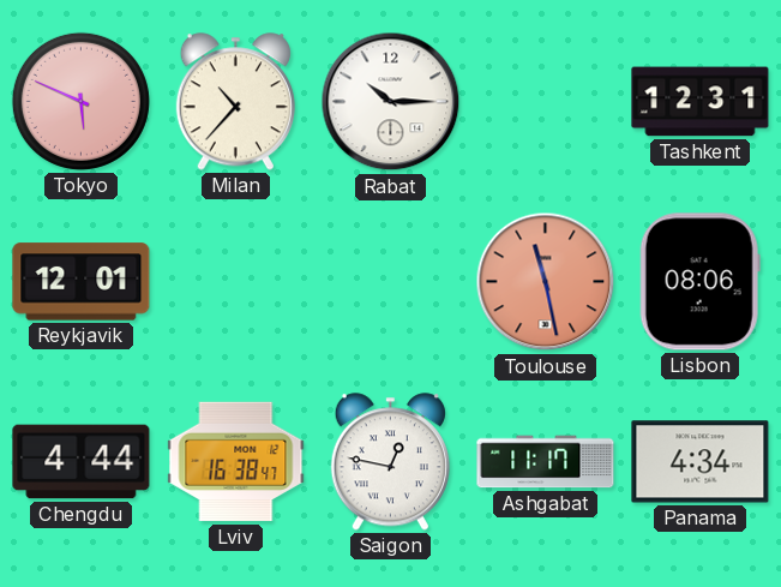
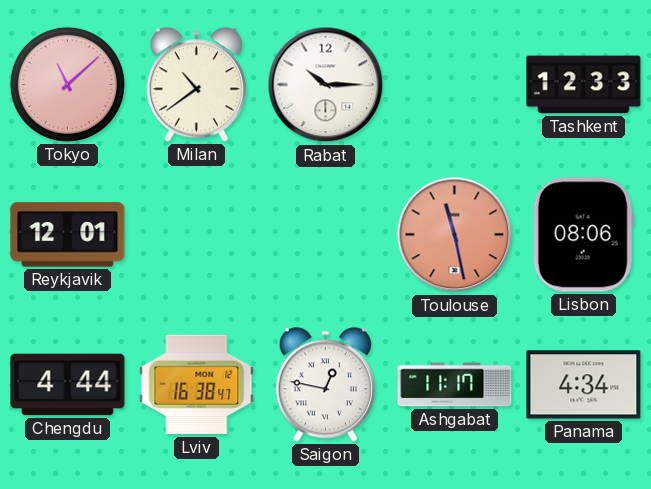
Tokyo: 5:49 -> 11:08
Milan: 10:37 -> 10:39
Tashkent: 12:31 -> 12:33
